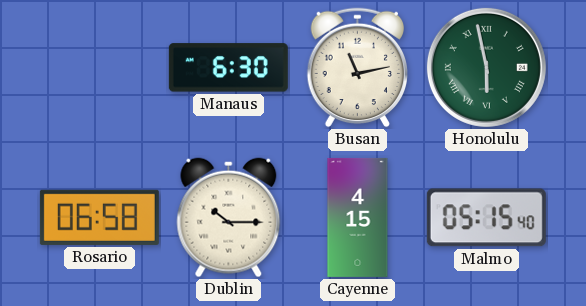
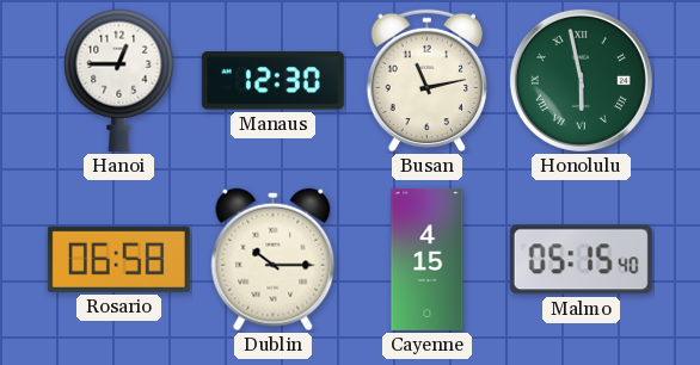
Hanoi: none -> 12:45
Manaus: 6:30 -> 12:30
